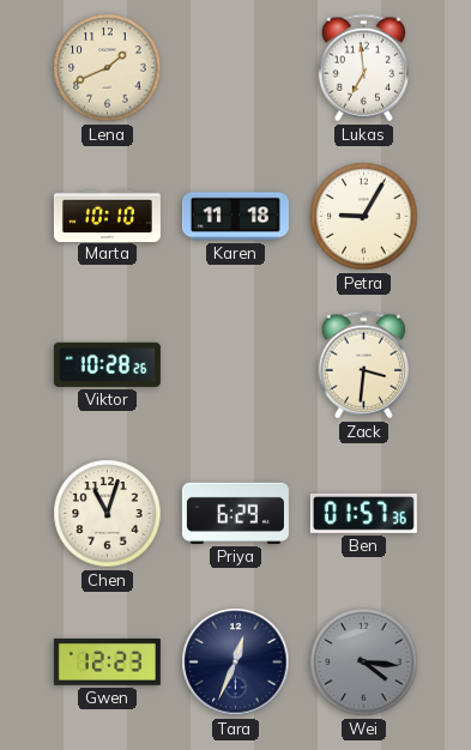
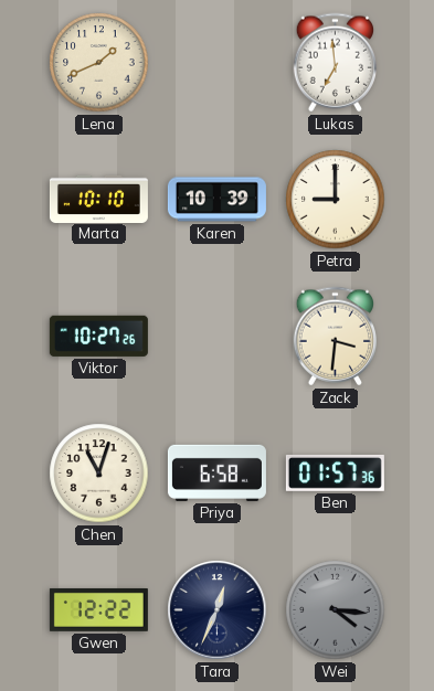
Karen: 11:18 -> 10:39
Petra: 9:05 -> 9:00
Viktor: 10:28 -> 10:27
Priya: 6:29 -> 6:58
Gwen: 12:23 -> 12:22
